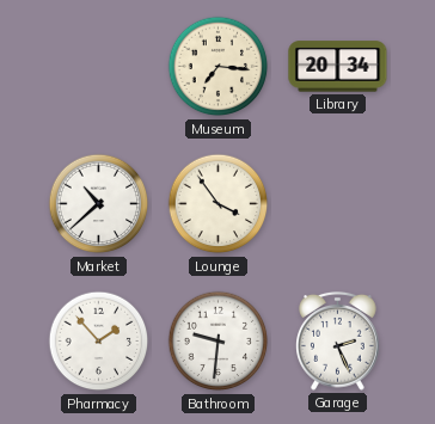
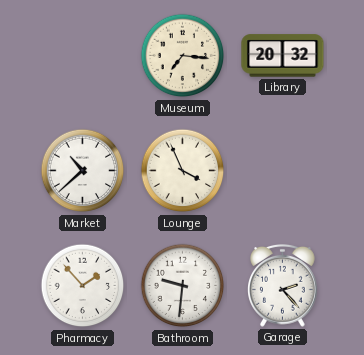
Library: 20:34 -> 20:32
Lounge: 3:54 -> 3:56
Garage: 2:26 -> 2:23
